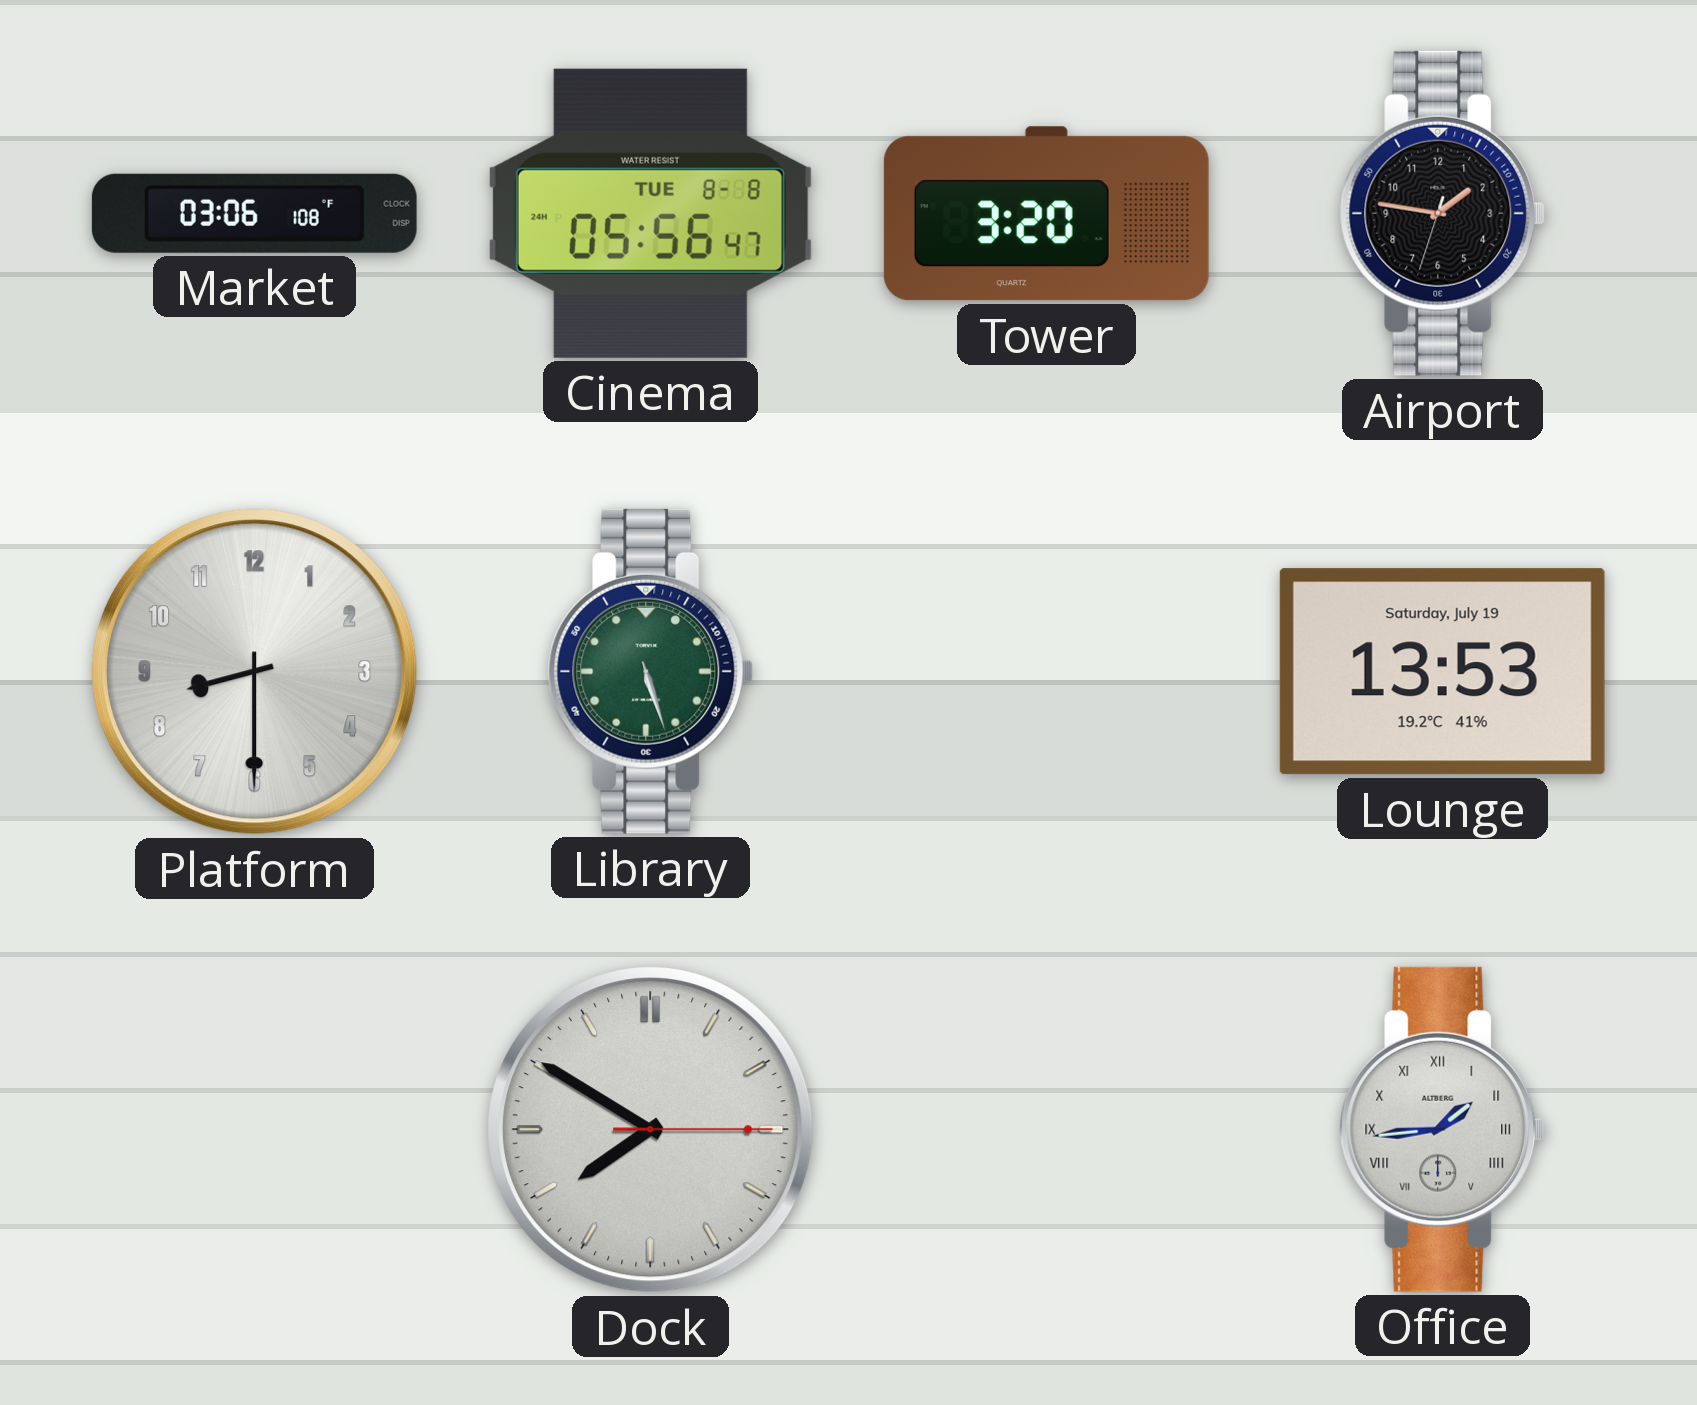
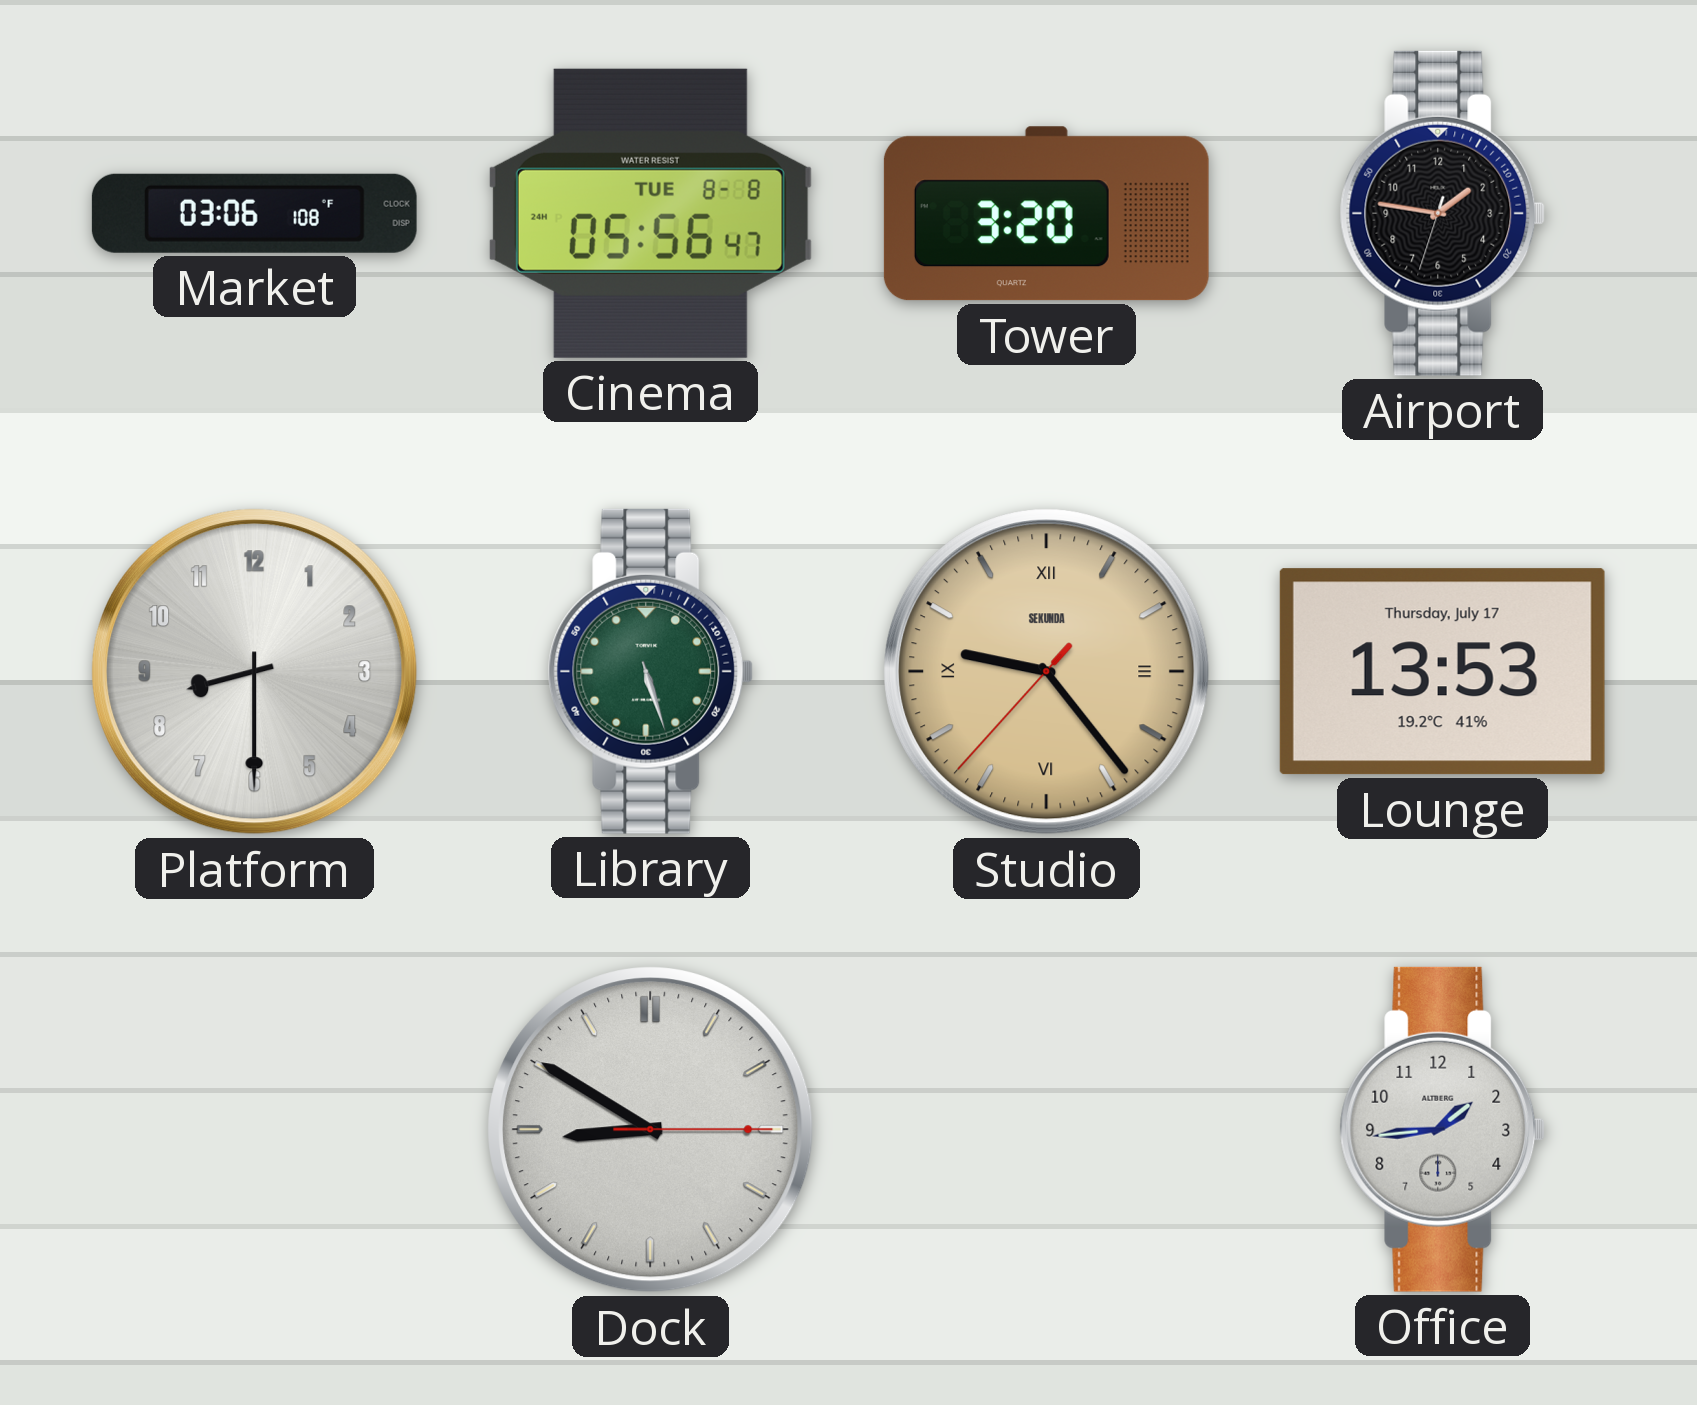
Studio: none -> 9:23
Lounge date: Saturday, July 19 -> Thursday, July 17
Dock: 7:50 -> 8:50
Office numerals: Roman -> Arabic
